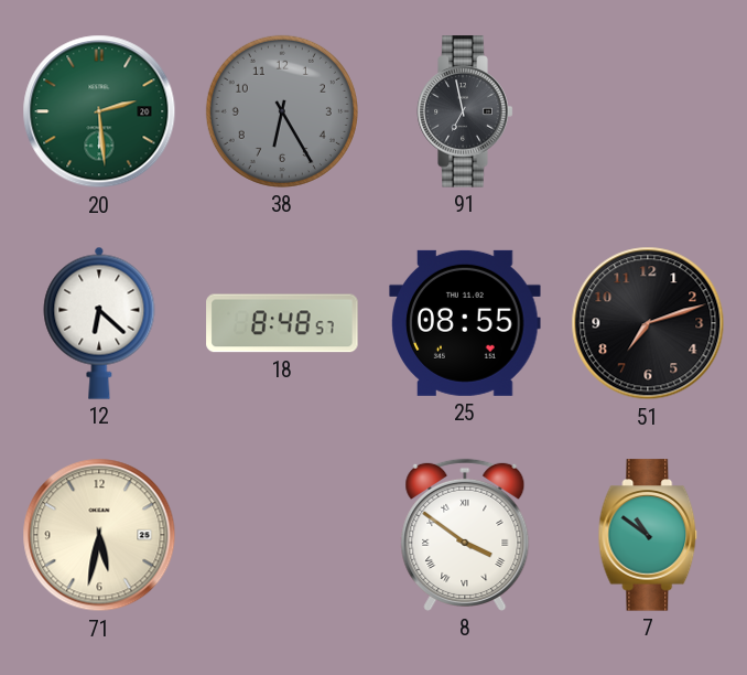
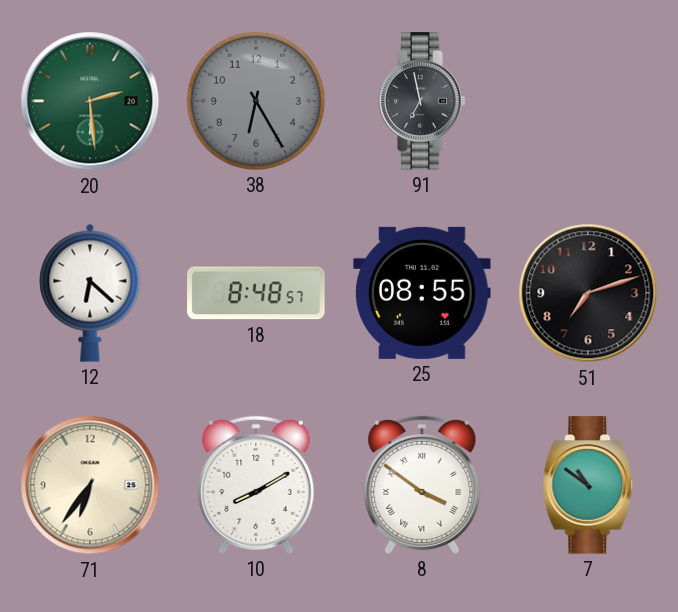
71: 5:32 -> 6:36
10: none -> 8:10
